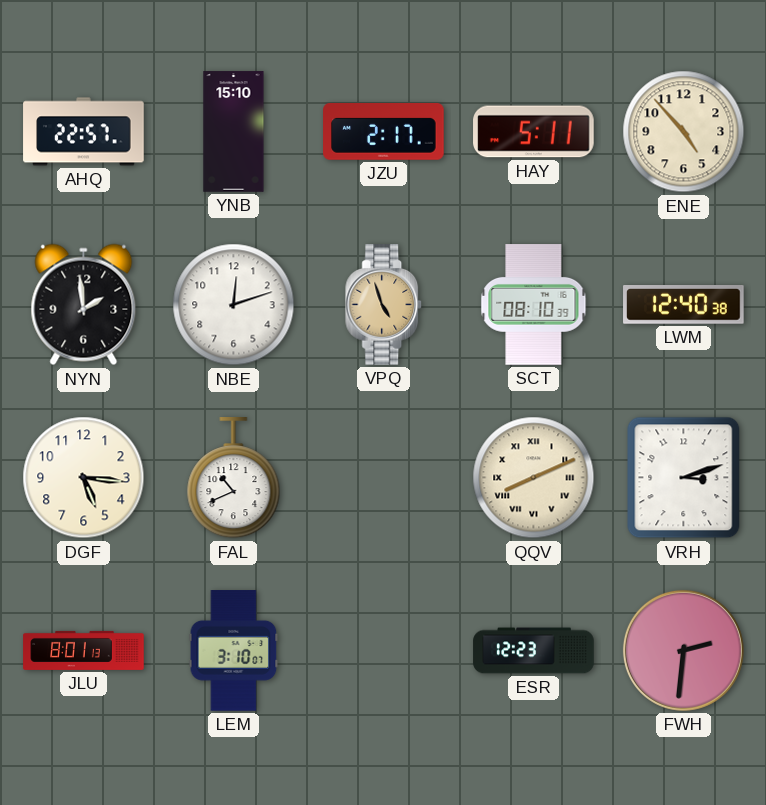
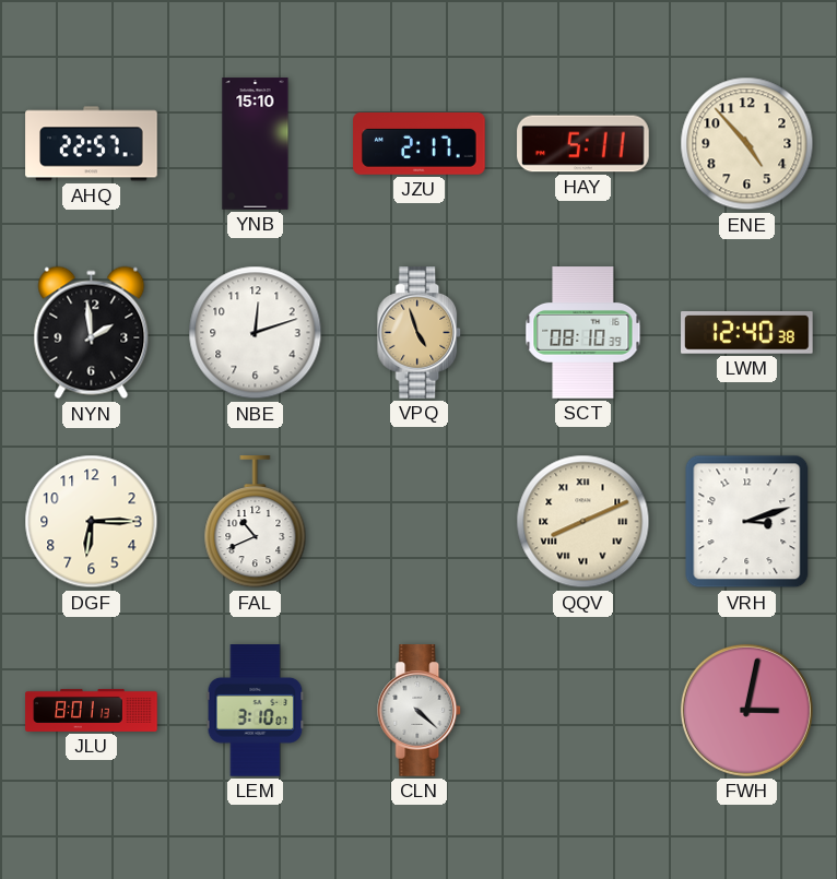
DGF: 5:16 -> 6:15
CLN: none -> 4:22
ESR: 12:23 -> none
FWH: 2:31 -> 3:02
